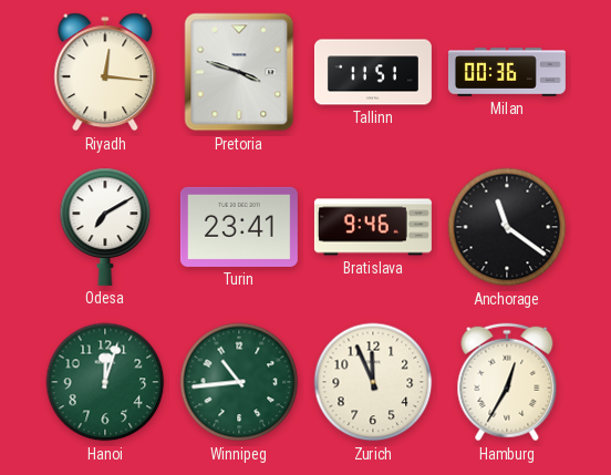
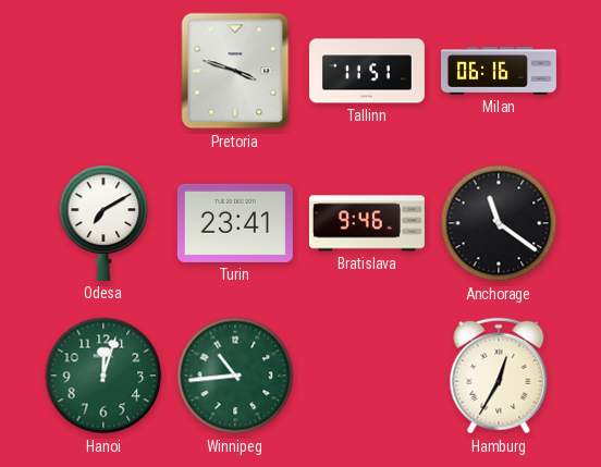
Riyadh: 12:16 -> none
Milan: 00:36 -> 06:16
Zurich: 11:56 -> none
